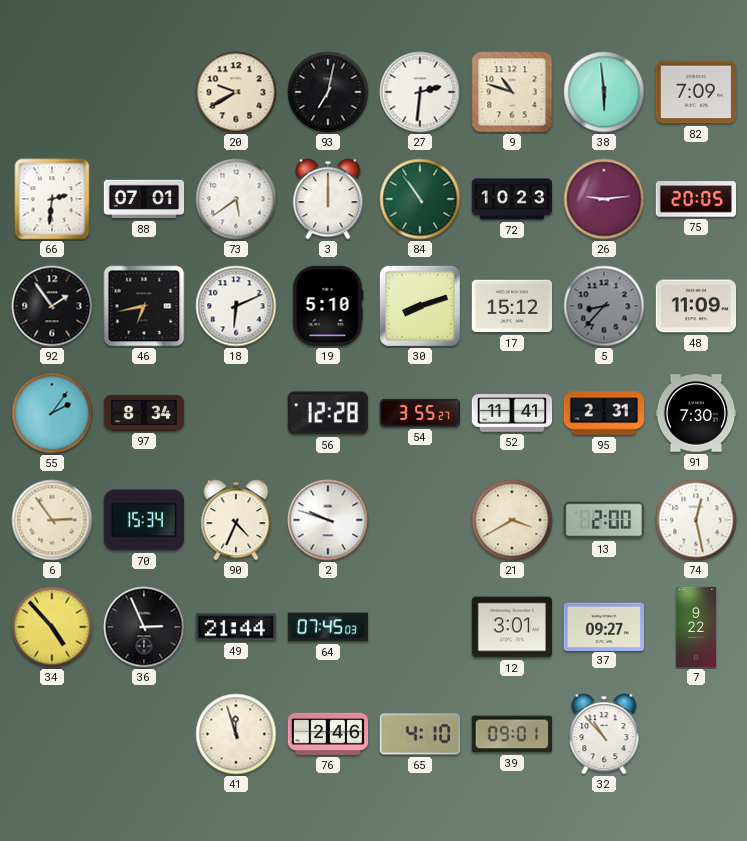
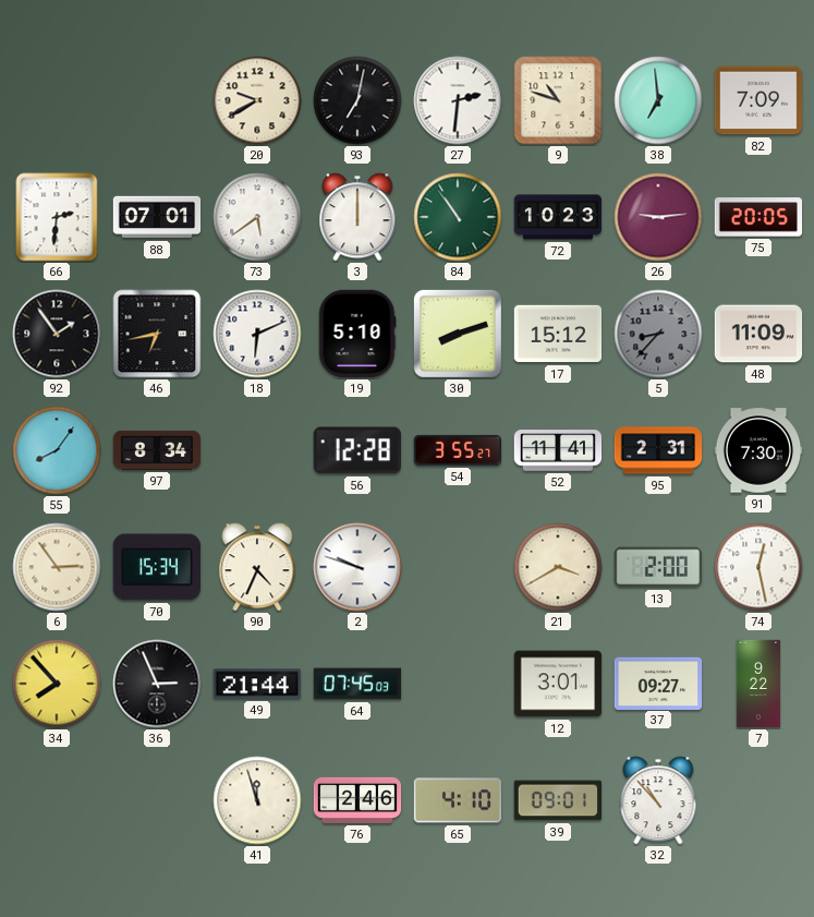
38: 5:59 -> 6:59
55: 2:06 -> 8:06
34: 4:53 -> 7:53
